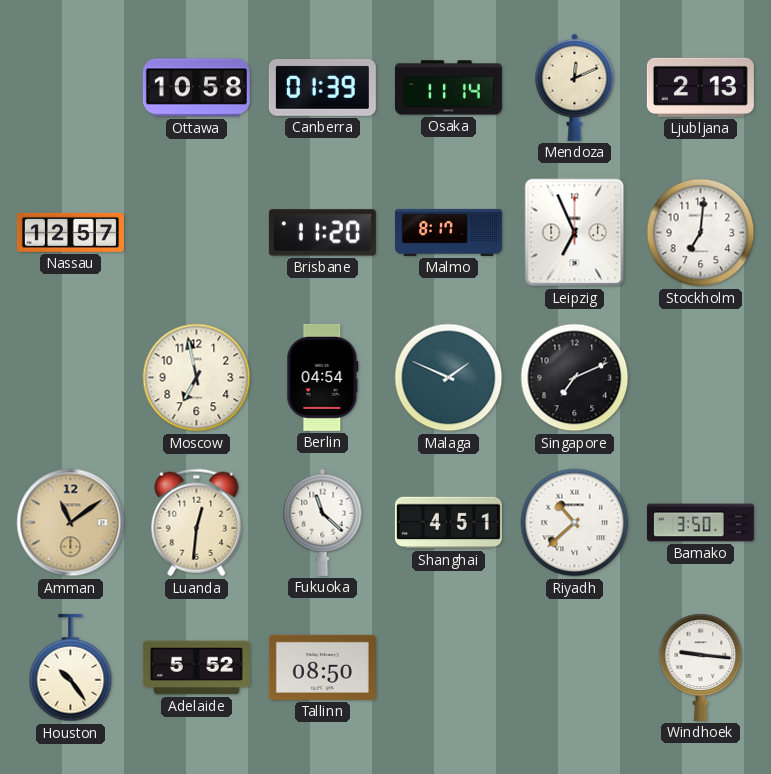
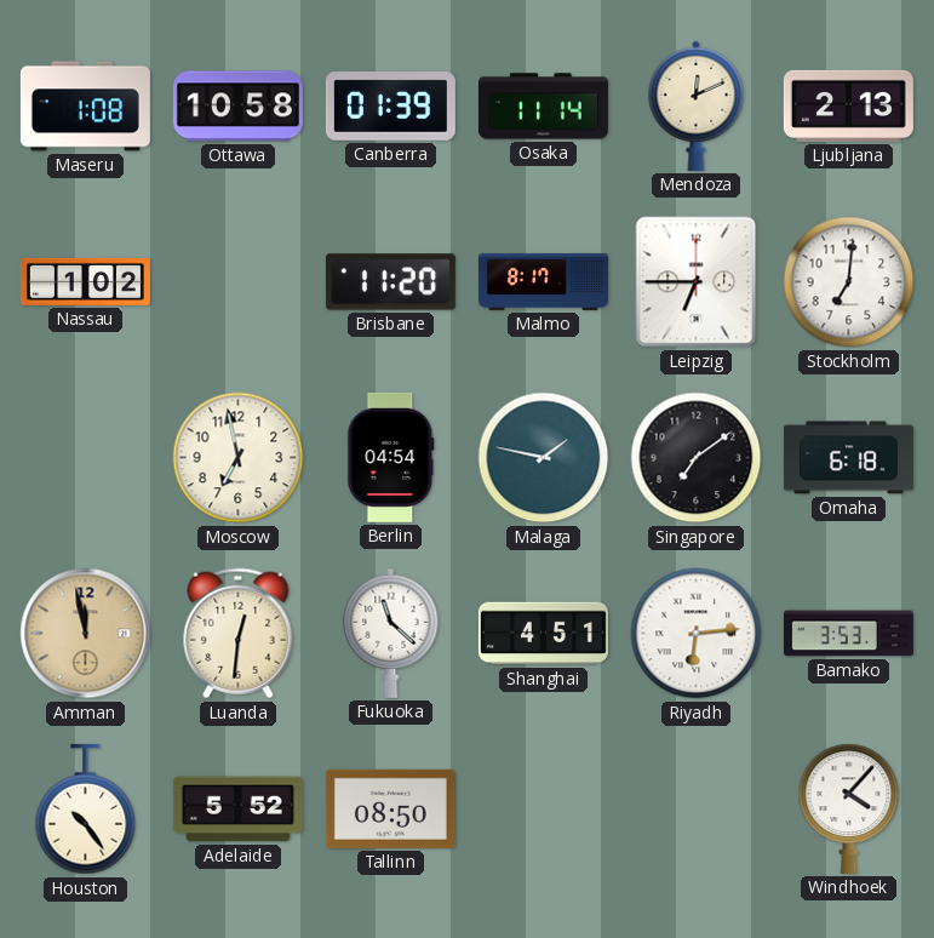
Maseru: none -> 1:08
Nassau: 12:57 -> 1:02
Leipzig: 6:56 -> 6:45
Malaga: 1:49 -> 1:47
Singapore: 7:11 -> 7:09
Omaha: none -> 6:18
Amman: 11:09 -> 11:58
Riyadh: 10:38 -> 6:14
Bamako: 3:50 -> 3:53
Windhoek: 9:16 -> 4:07
